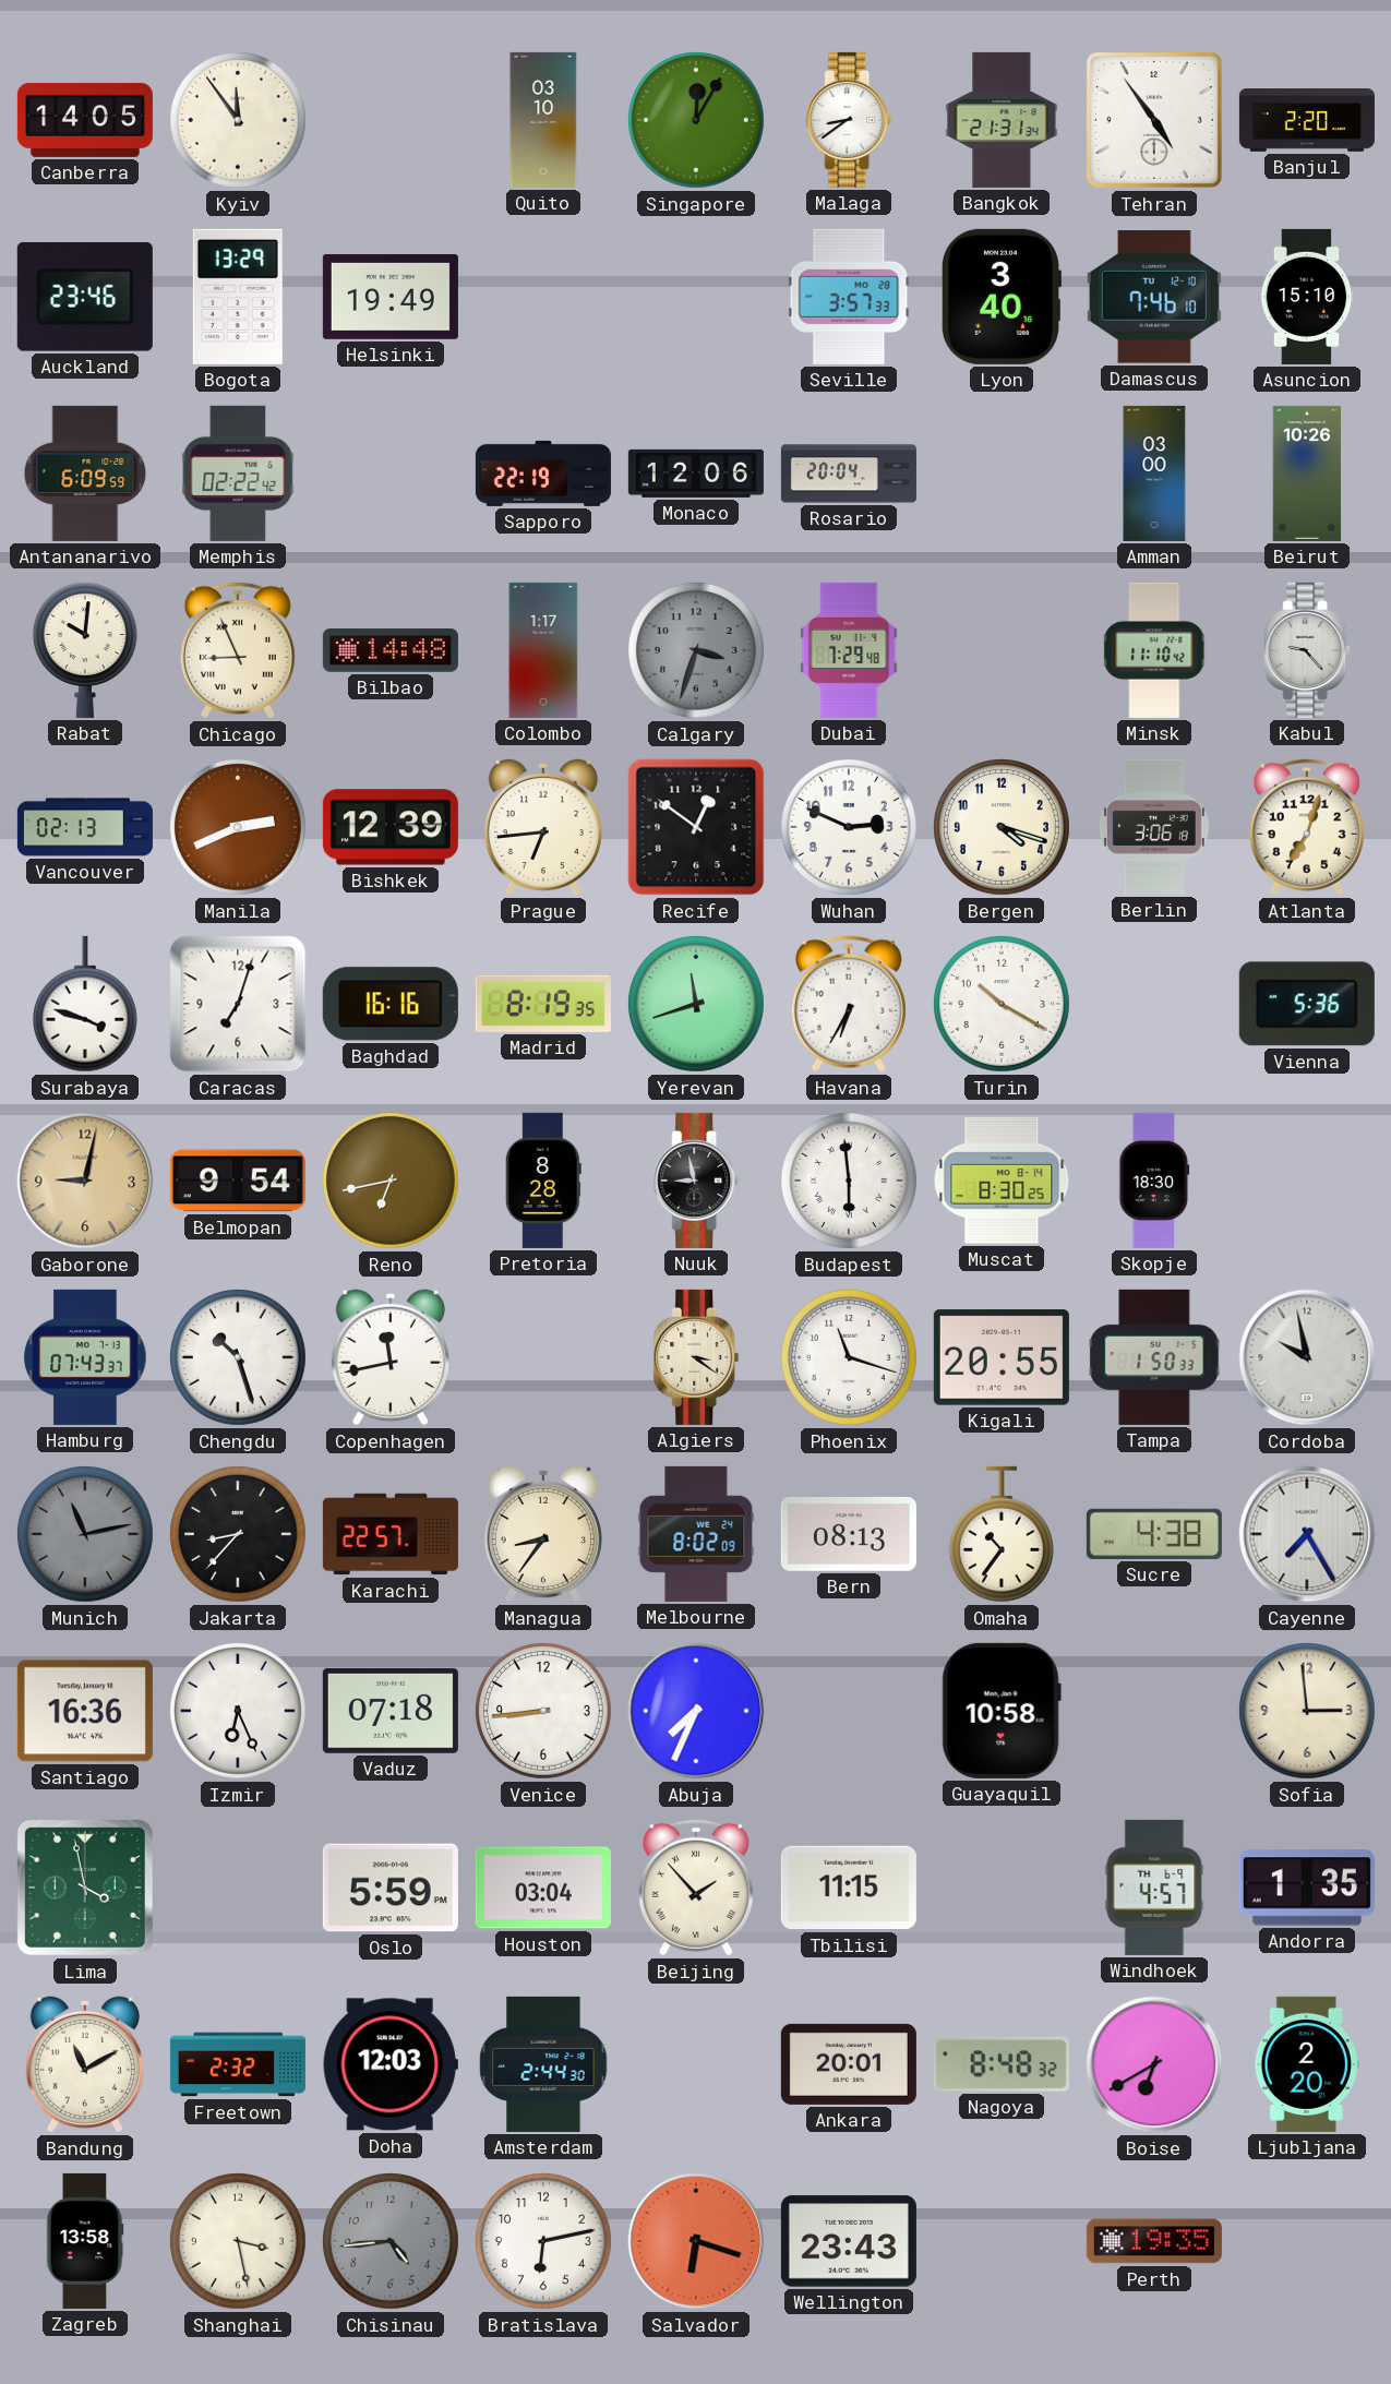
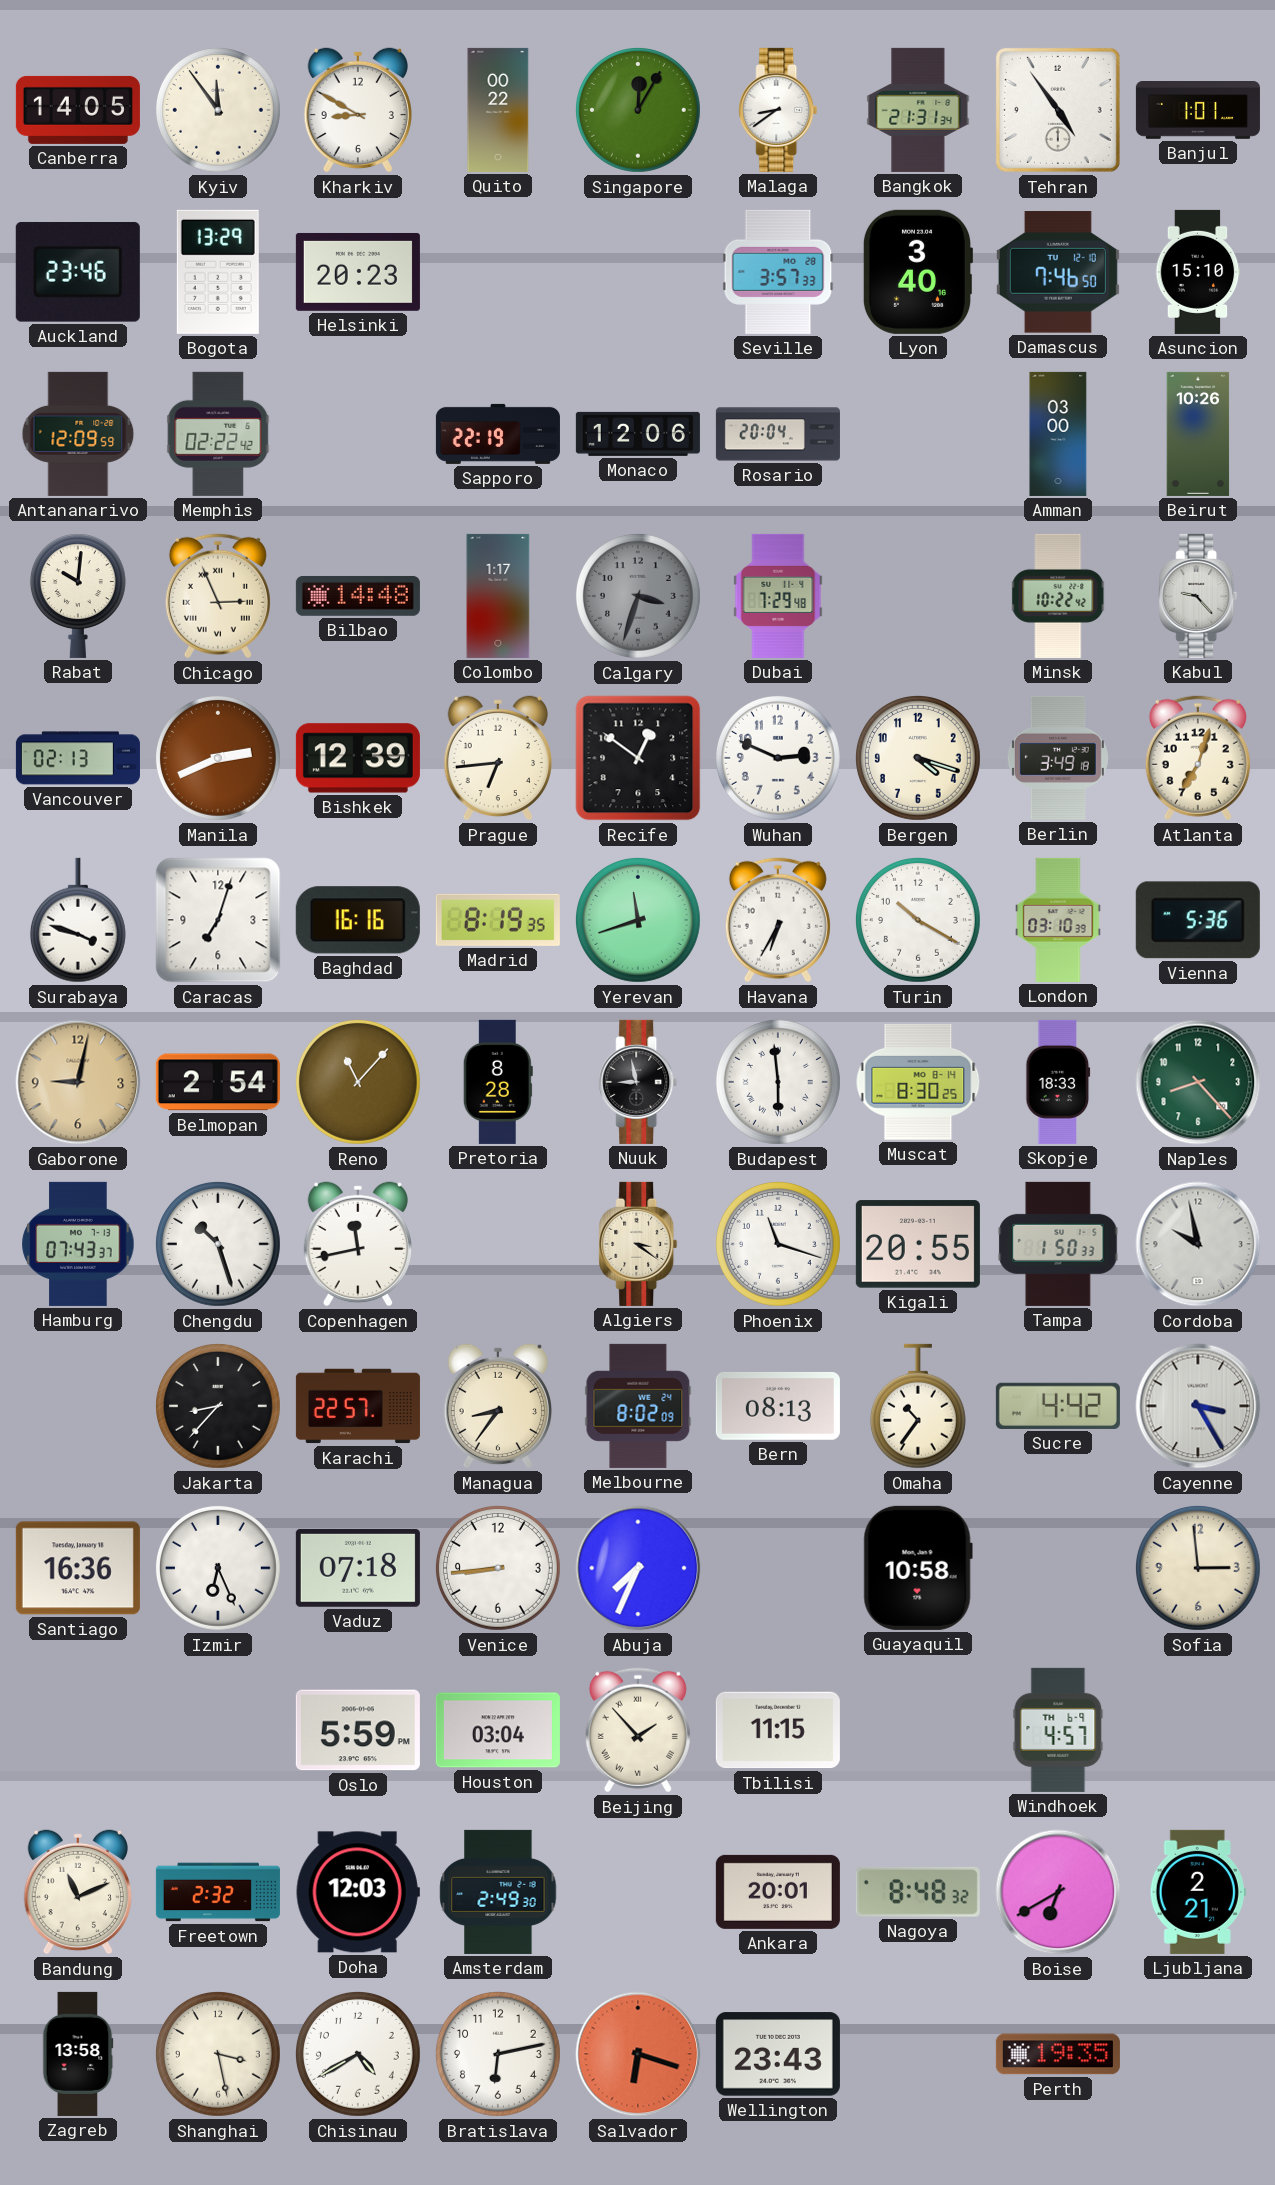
Kharkiv: none -> 8:50
Quito: 03:10 -> 00:22
Banjul: 2:20 -> 1:01
Helsinki: 19:49 -> 20:23
Damascus: 7:46:10 -> 7:46:50
Antananarivo: 6:09 -> 12:09
Chicago: 8:56 -> 2:56
Minsk: 11:10 -> 10:22
Berlin: 3:06 -> 3:49
London: none -> 03:10
Belmopan: 9:54 -> 2:54
Reno: 6:43 -> 11:07
Skopje: 18:30 -> 18:33
Naples: none -> 8:23
Munich: 11:13 -> none
Sucre: 4:38 -> 4:42
Cayenne: 7:25 -> 3:25
Lima: 3:58 -> none
Andorra: 1:35 -> none
Bandung: 11:10 -> 11:11
Amsterdam: 2:44 -> 2:49
Ljubljana: 2:20 -> 2:21
Chisinau: 4:44 -> 4:40
Chisinau dial: grey -> white
